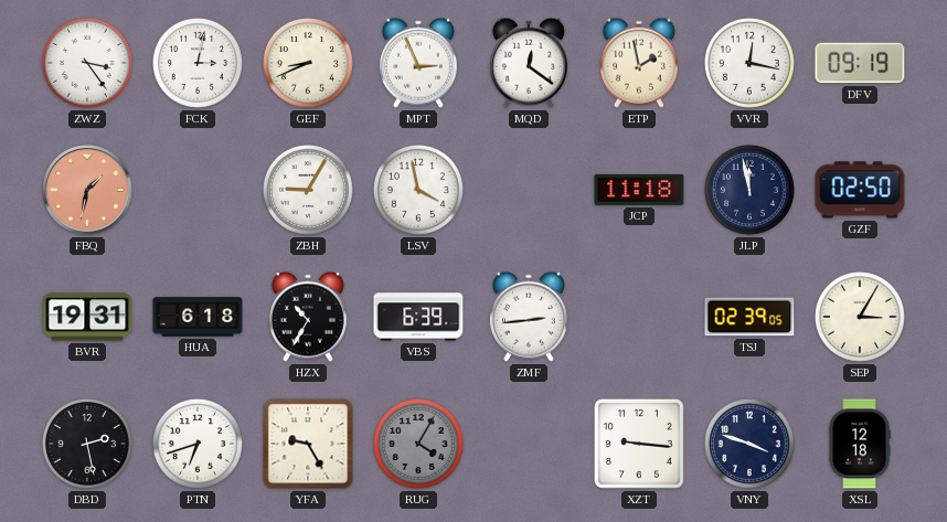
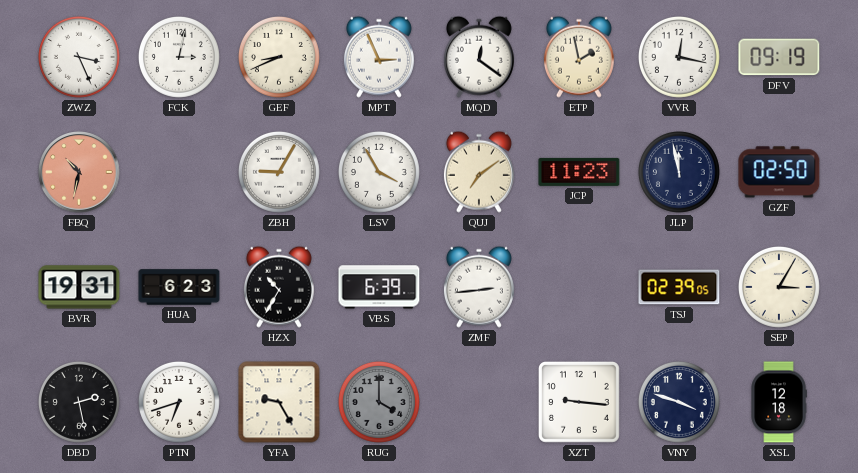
ZWZ: 3:24 -> 3:26
FBQ: 1:32 -> 10:32
LSV: 3:58 -> 3:55
QUJ: none -> 7:09
JCP: 11:18 -> 11:23
HUA: 6:18 -> 6:23
RUG: 4:05 -> 4:00
